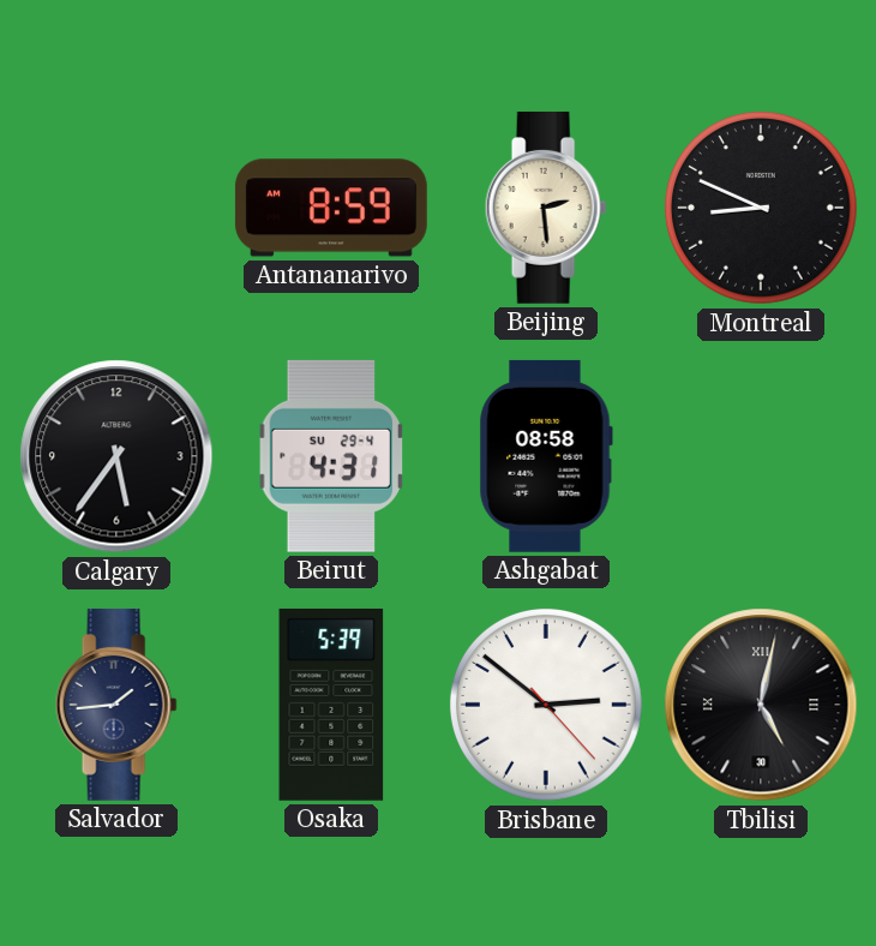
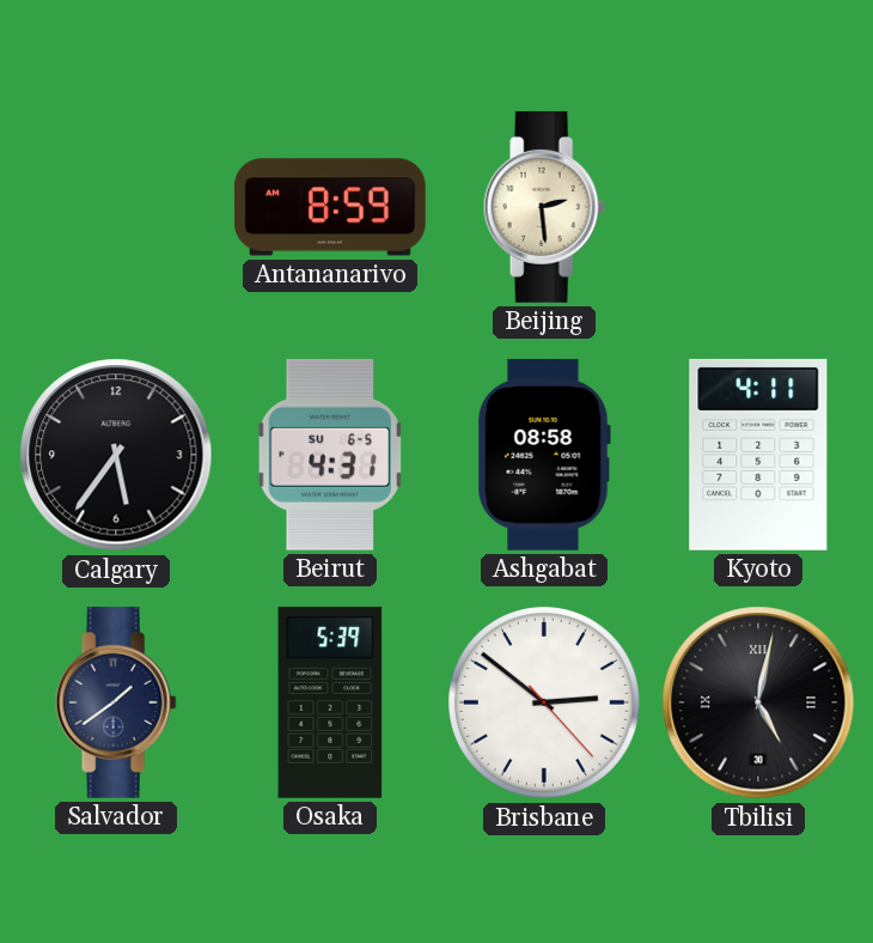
Montreal: 8:49 -> none
Beirut date: SU 29-4 -> SU 6-5
Kyoto: none -> 4:11
Salvador: 1:44 -> 1:39
